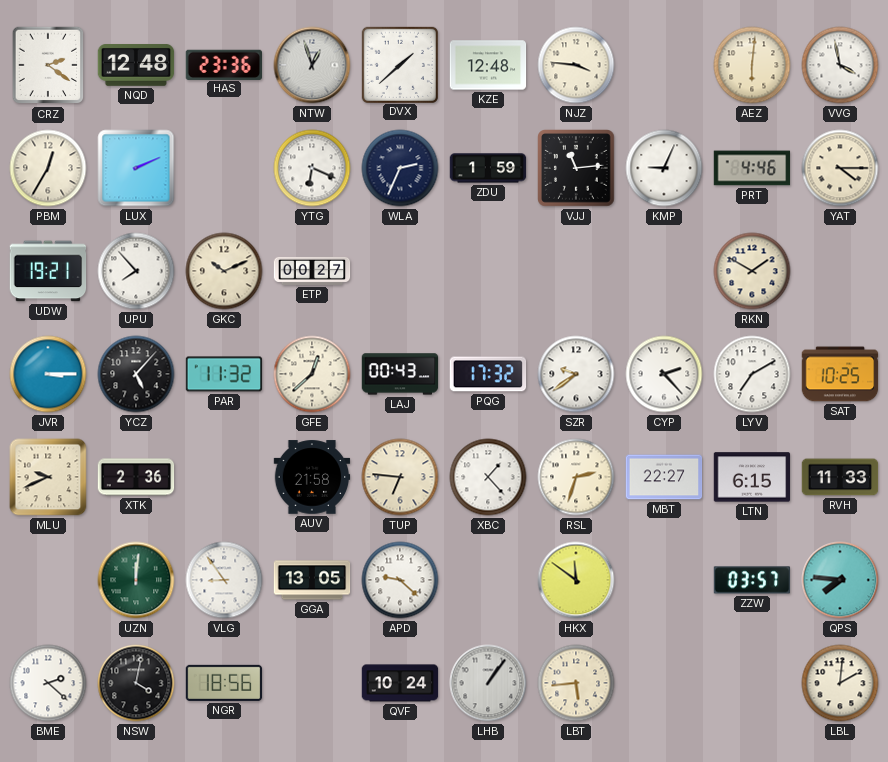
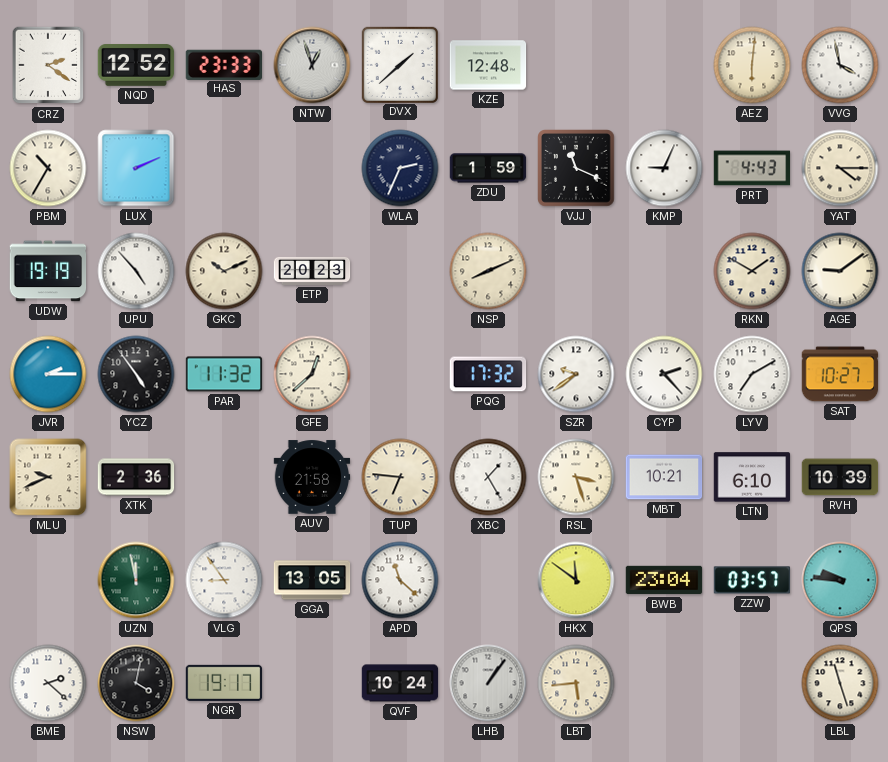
NQD: 12:48 -> 12:52
HAS: 23:36 -> 23:33
NJZ: 3:46 -> none
PBM: 12:35 -> 10:35
YTG: 6:19 -> none
VJJ: 11:14 -> 11:19
PRT: 4:46 -> 4:43
UDW: 19:21 -> 19:19
UPU: 7:53 -> 4:53
ETP: 00:27 -> 20:23
NSP: none -> 8:11
AGE: none -> 9:09
JVR: 3:15 -> 2:15
YCZ: 5:07 -> 4:54
LAJ: 00:43 -> none
SAT: 10:25 -> 10:27
XBC: 1:23 -> 1:25
RSL: 2:33 -> 3:27
MBT: 22:27 -> 10:21
LTN: 6:15 -> 6:10
RVH: 11:33 -> 10:39
UZN: 12:01 -> 11:58
APD: 9:22 -> 11:22
BWB: none -> 23:04
QPS: 7:46 -> 9:46
NGR: 18:56 -> 19:17
LBL: 2:01 -> 11:27
